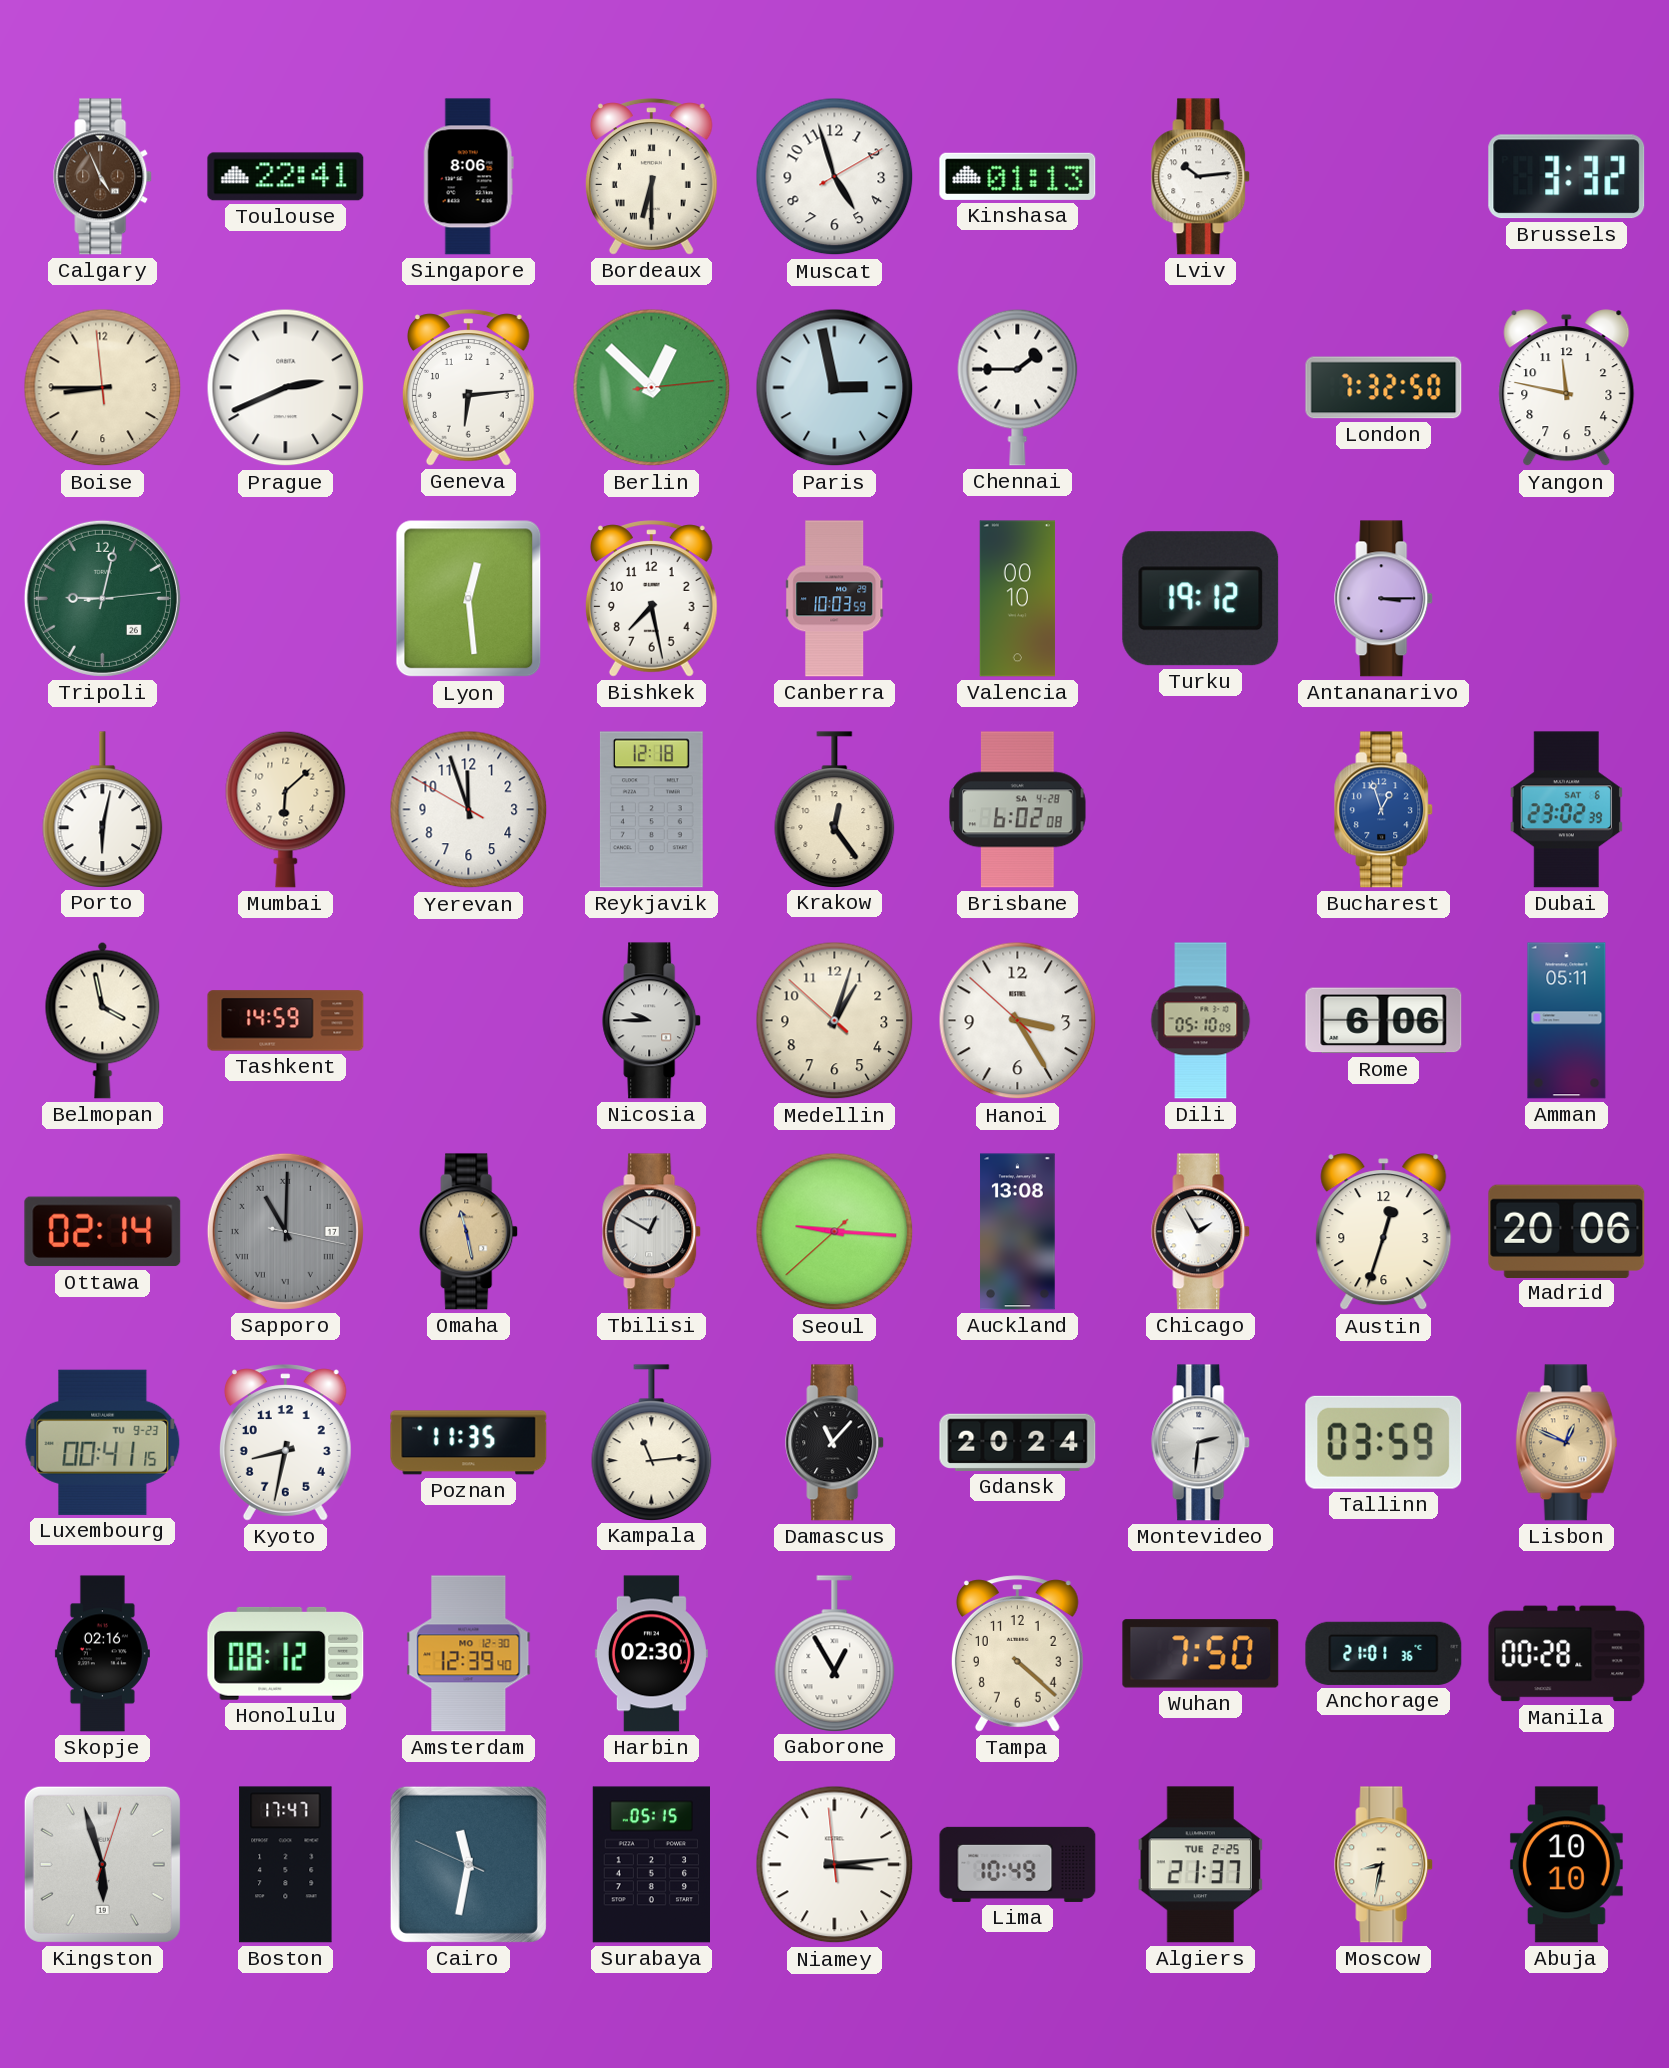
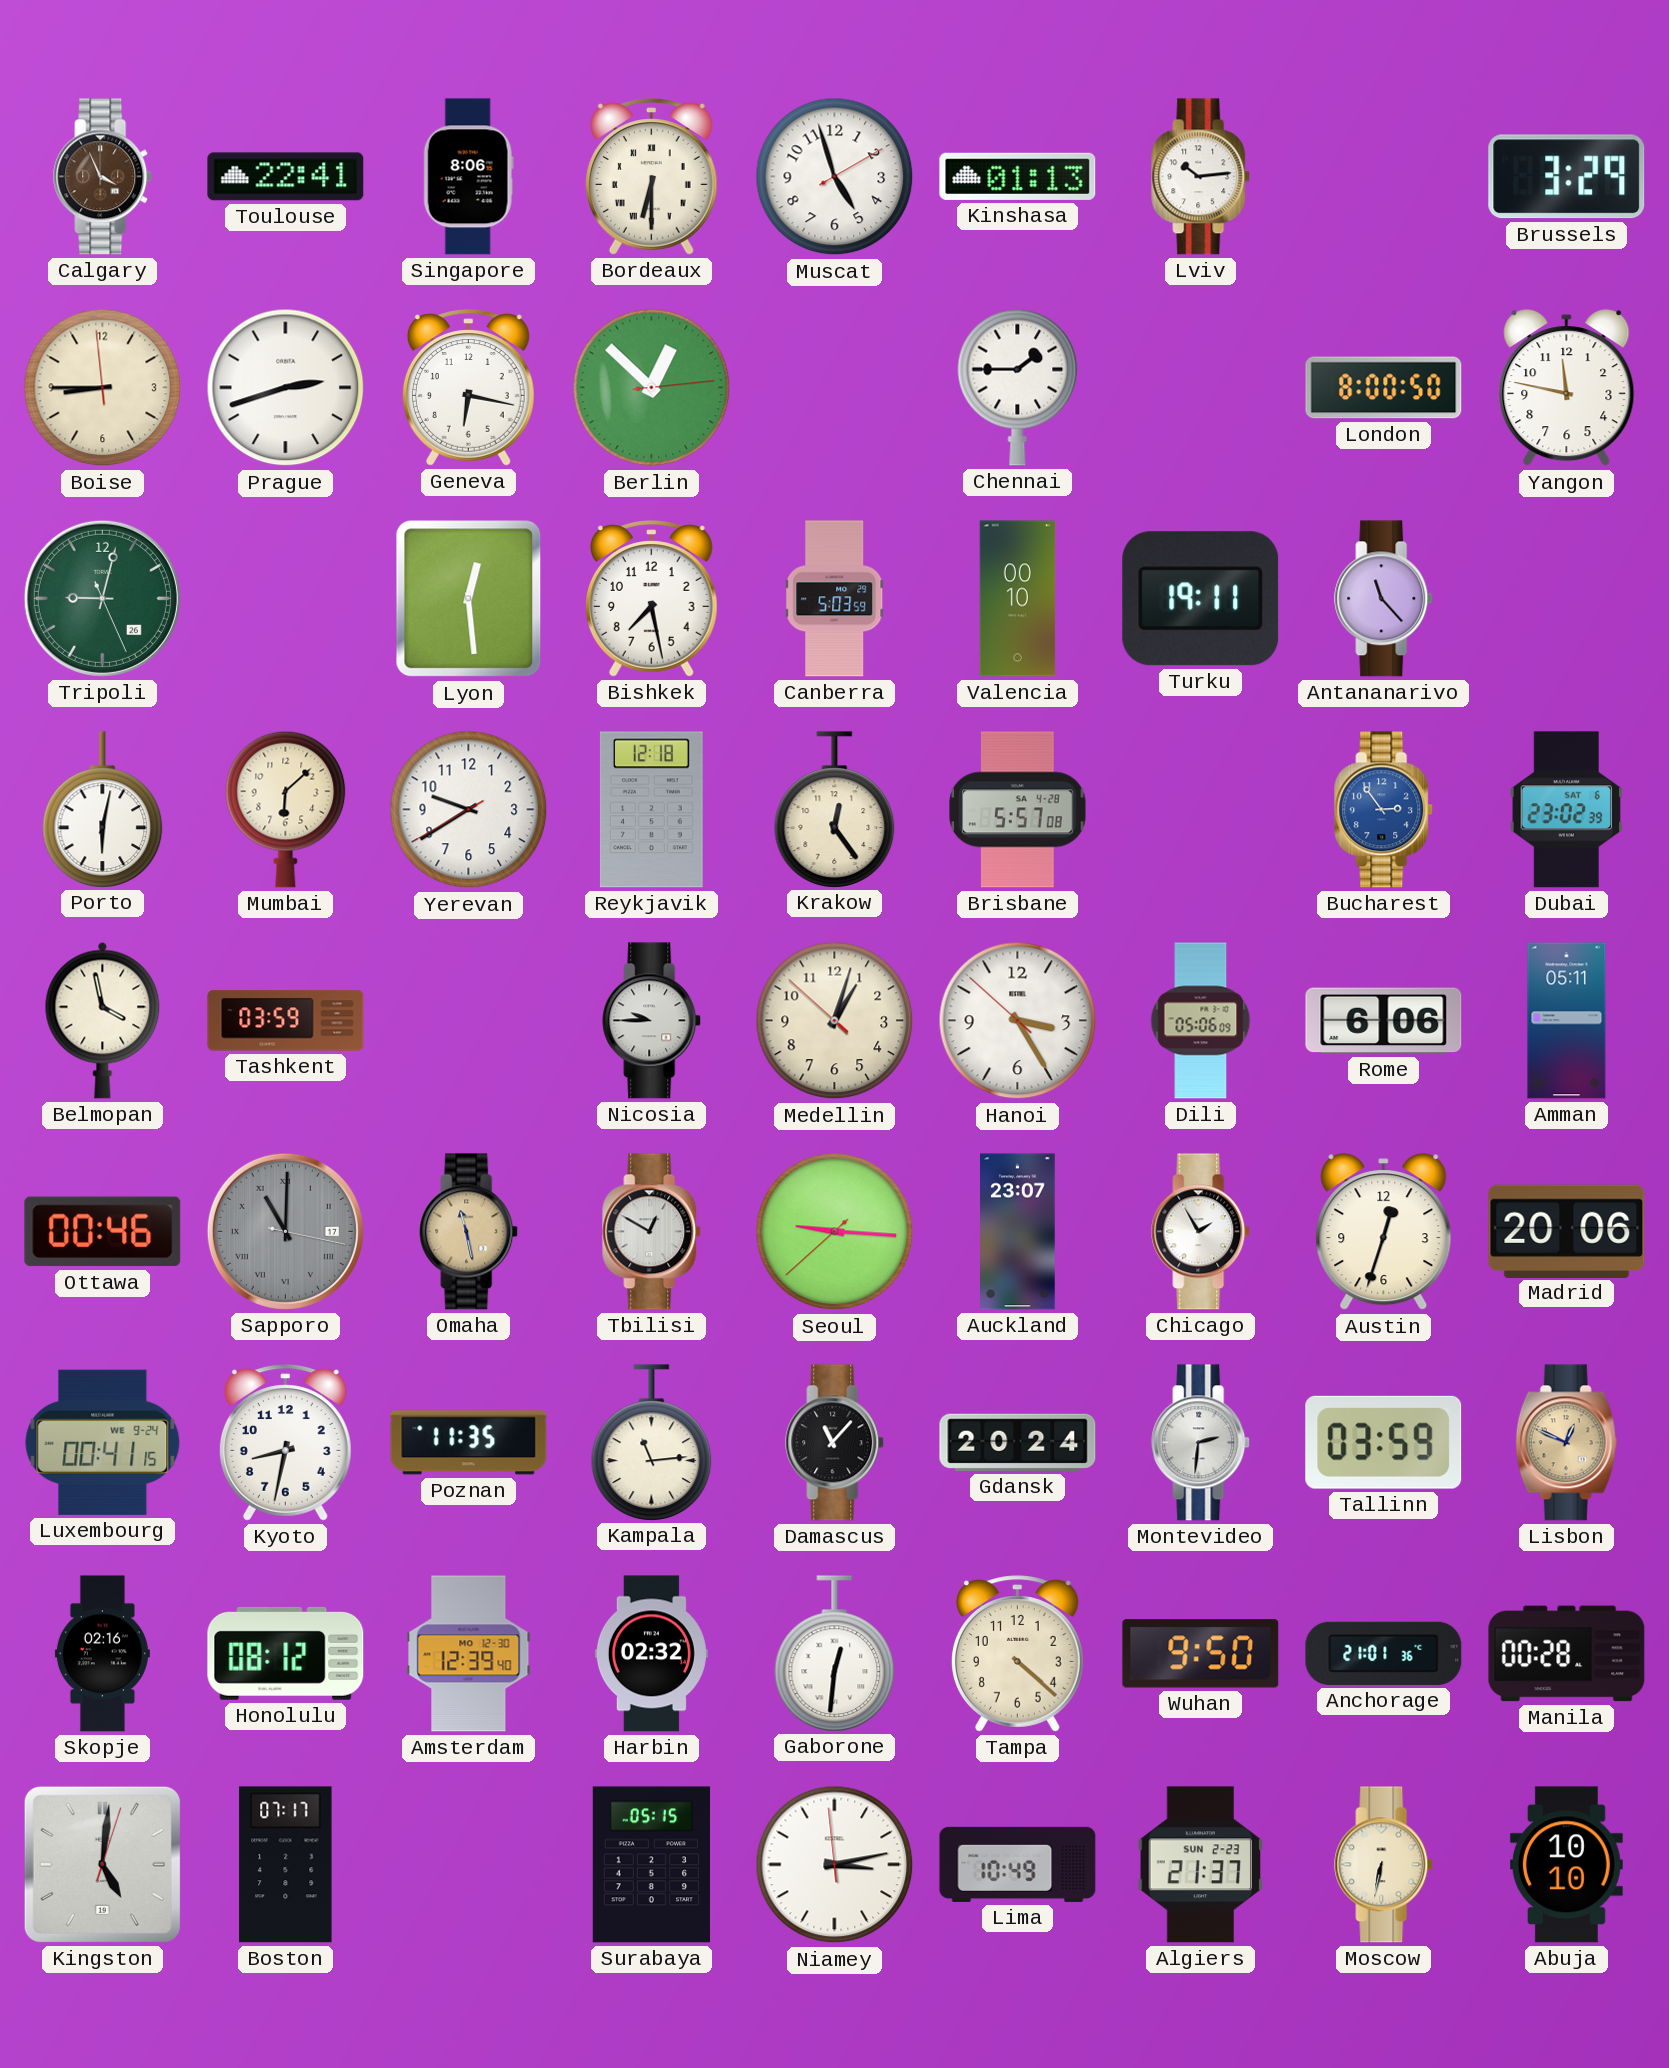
Calgary: 4:56 -> 3:56
Brussels: 3:32 -> 3:29
Prague: 2:41 -> 2:42
Geneva: 6:14 -> 6:17
Paris: 2:58 -> none
London: 7:32 -> 8:00
Tripoli: 9:02:14 -> 9:02:26
Canberra: 10:03 -> 5:03
Turku: 19:12 -> 19:11
Antananarivo: 3:15 -> 11:23
Yerevan: 11:56 -> 9:39
Brisbane: 6:02 -> 5:57
Bucharest: 12:57 -> 2:54
Tashkent: 14:59 -> 03:59
Dili: 05:10 -> 05:06
Ottawa: 02:14 -> 00:46
Auckland: 13:08 -> 23:07
Luxembourg date: TU 9-23 -> WE 9-24
Harbin: 02:30 -> 02:32
Gaborone: 12:55 -> 12:31
Wuhan: 7:50 -> 9:50
Kingston: 5:57 -> 5:01
Boston: 17:47 -> 07:17
Cairo: 11:31 -> none
Niamey: 3:13 -> 3:12
Algiers date: TUE 2-25 -> SUN 2-23
Moscow: 8:32 -> 6:32
